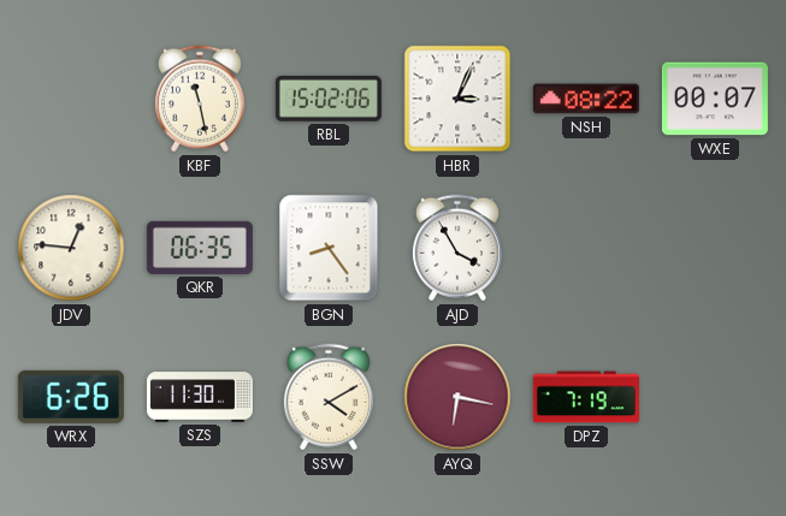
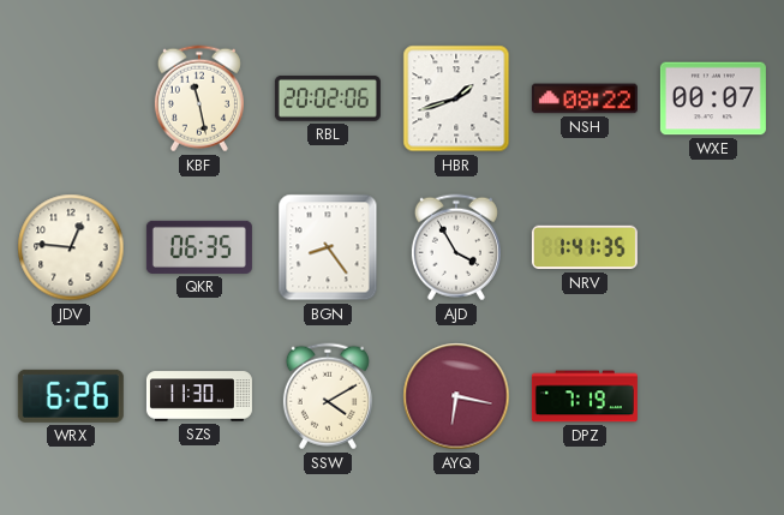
RBL: 15:02 -> 20:02
HBR: 3:04 -> 1:42
NRV: none -> 1:41
